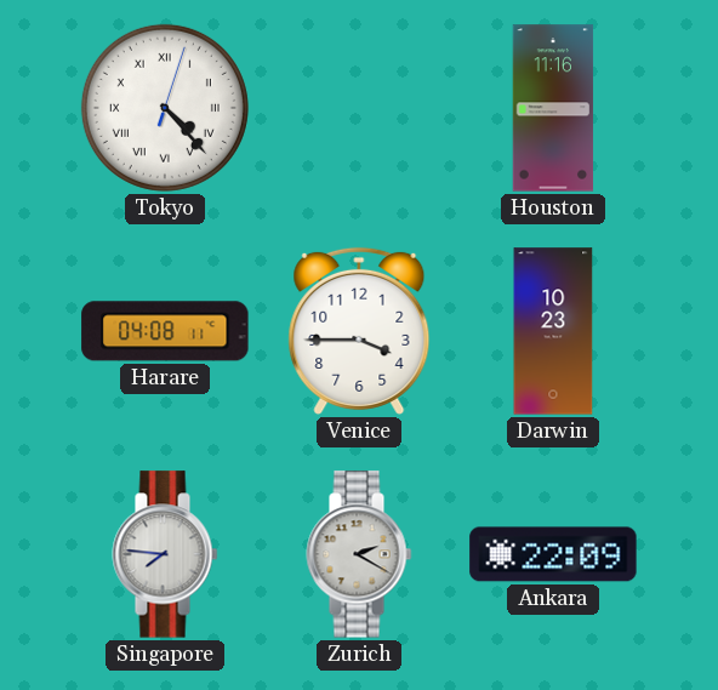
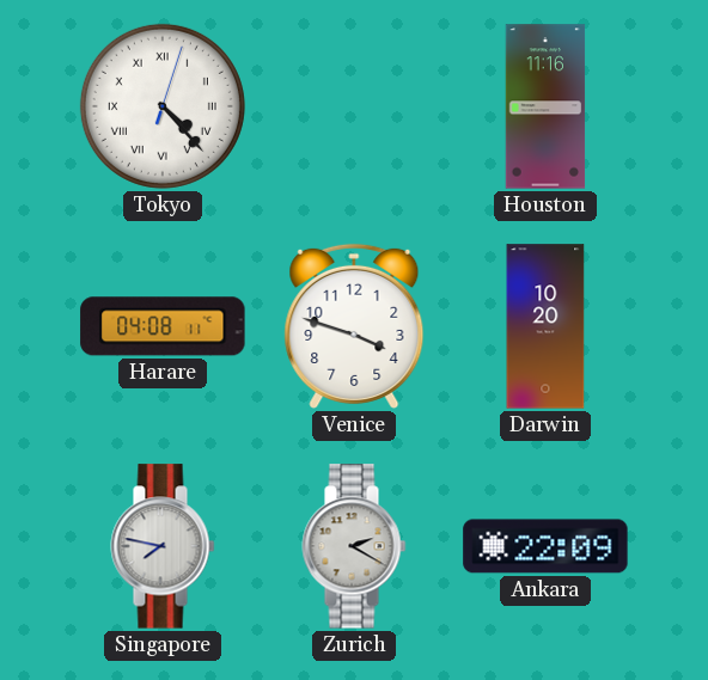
Venice: 3:45 -> 3:48
Darwin: 10:23 -> 10:20
Singapore: 7:46 -> 7:47
